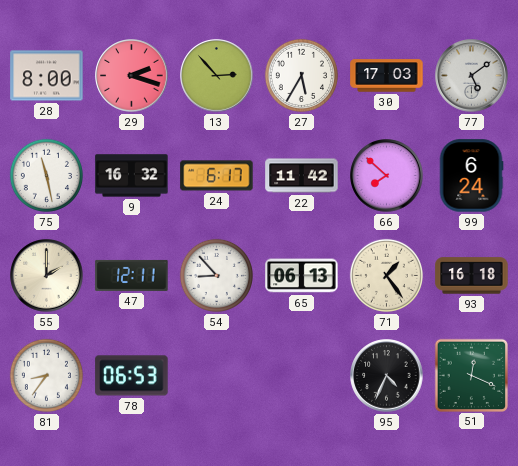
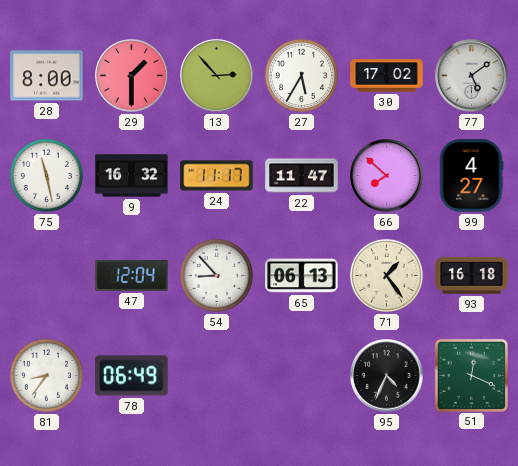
29: 2:18 -> 1:30
30: 17:03 -> 17:02
24: 6:17 -> 11:17
22: 11:42 -> 11:47
99: 6:24 -> 4:27
55: 2:00 -> none
47: 12:11 -> 12:04
78: 06:53 -> 06:49
